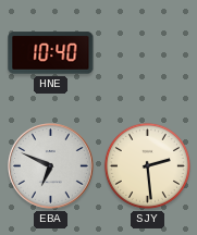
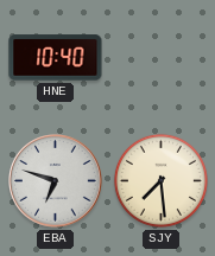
EBA: 6:49 -> 6:48
SJY: 2:29 -> 7:29
